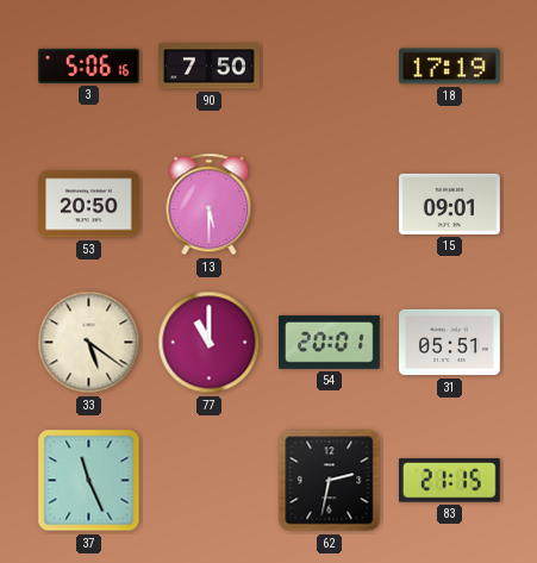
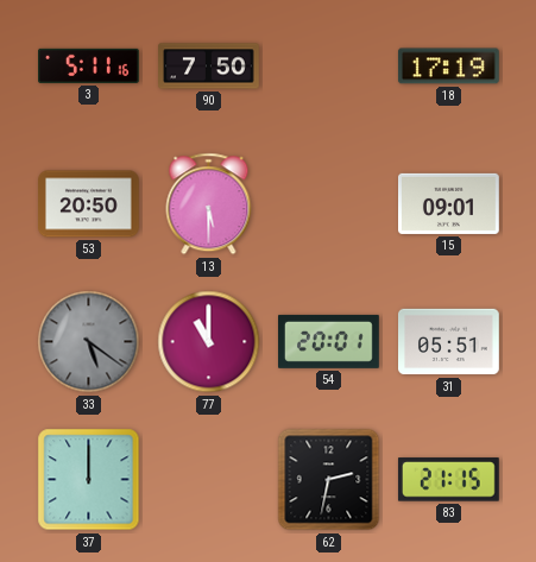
3: 5:06 -> 5:11
33 dial: cream -> grey
37: 11:26 -> 12:00
